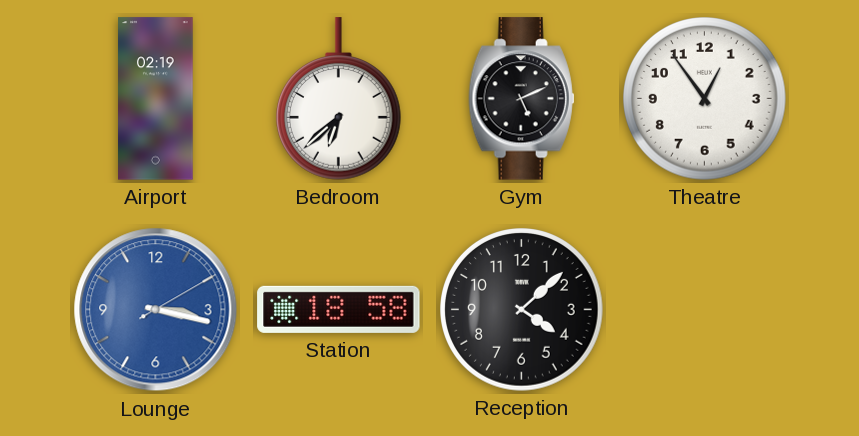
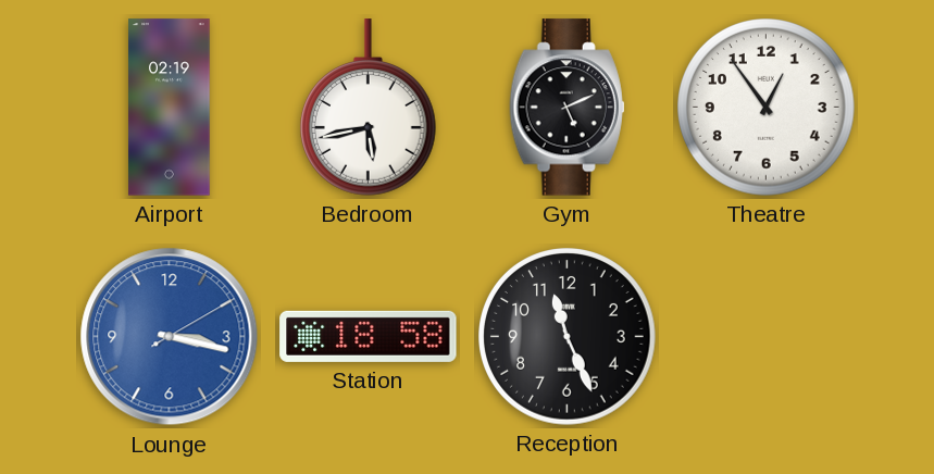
Bedroom: 6:38 -> 5:43
Reception: 4:08 -> 11:26
